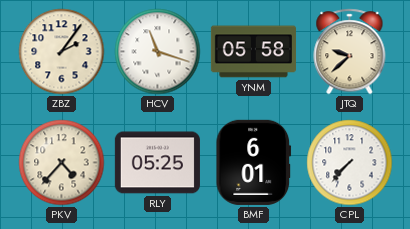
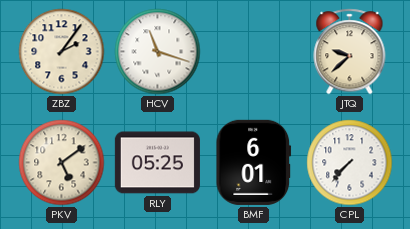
YNM: 05:58 -> none
PKV: 4:37 -> 5:09
